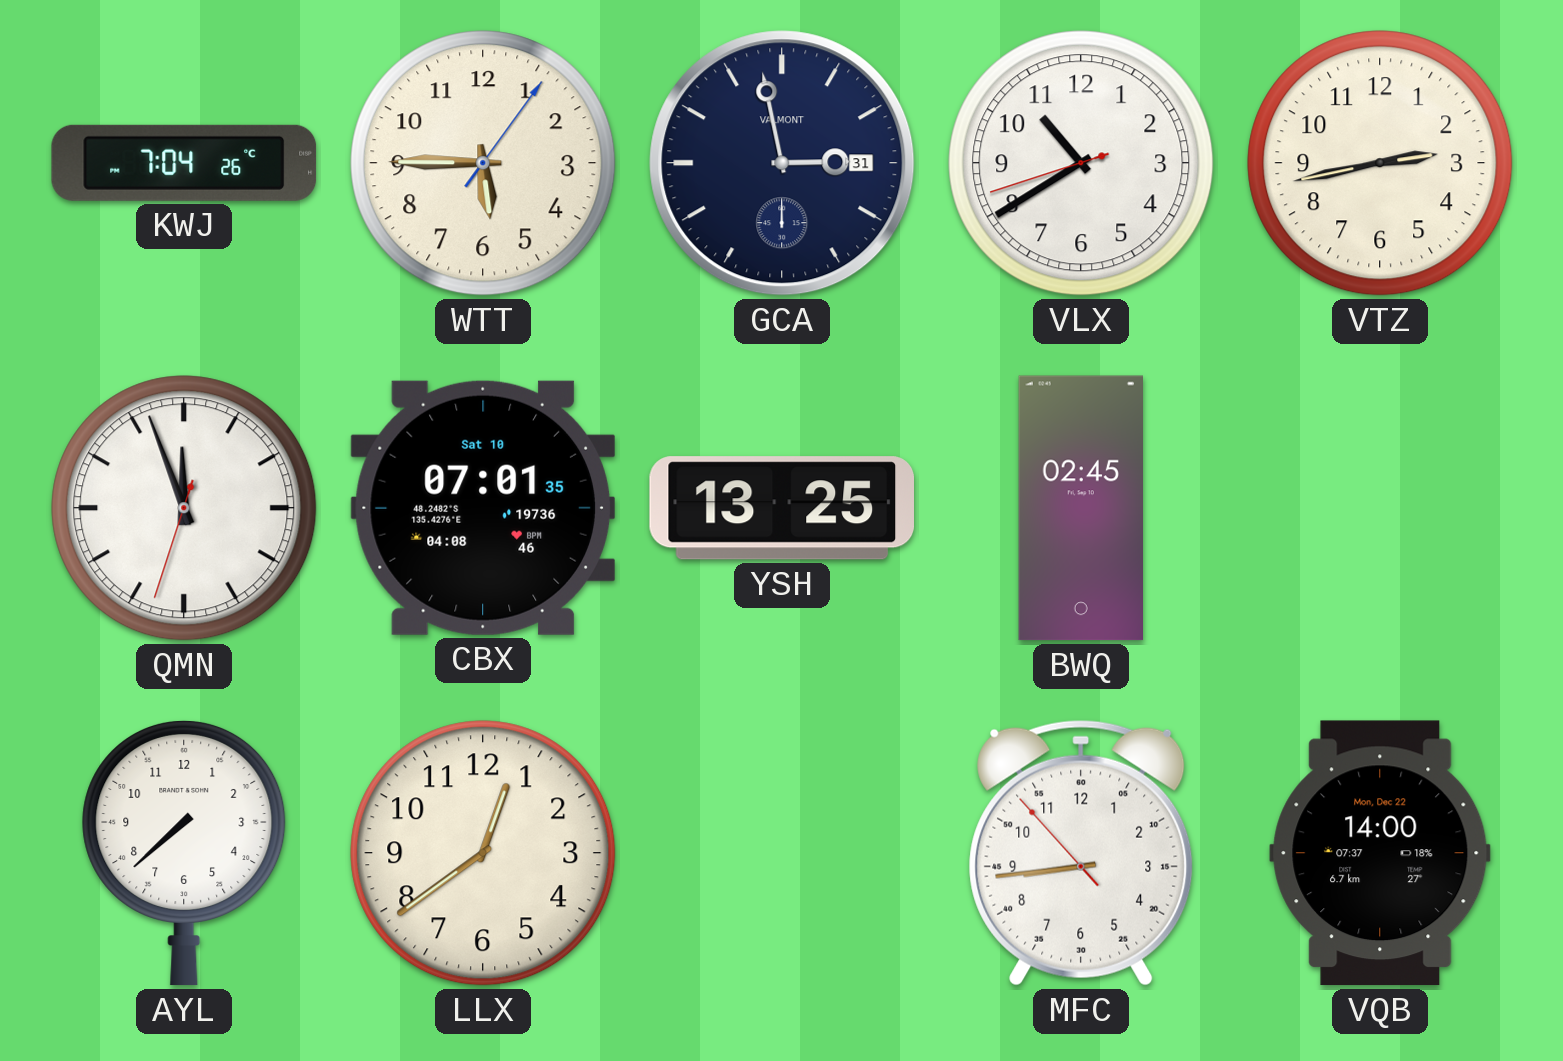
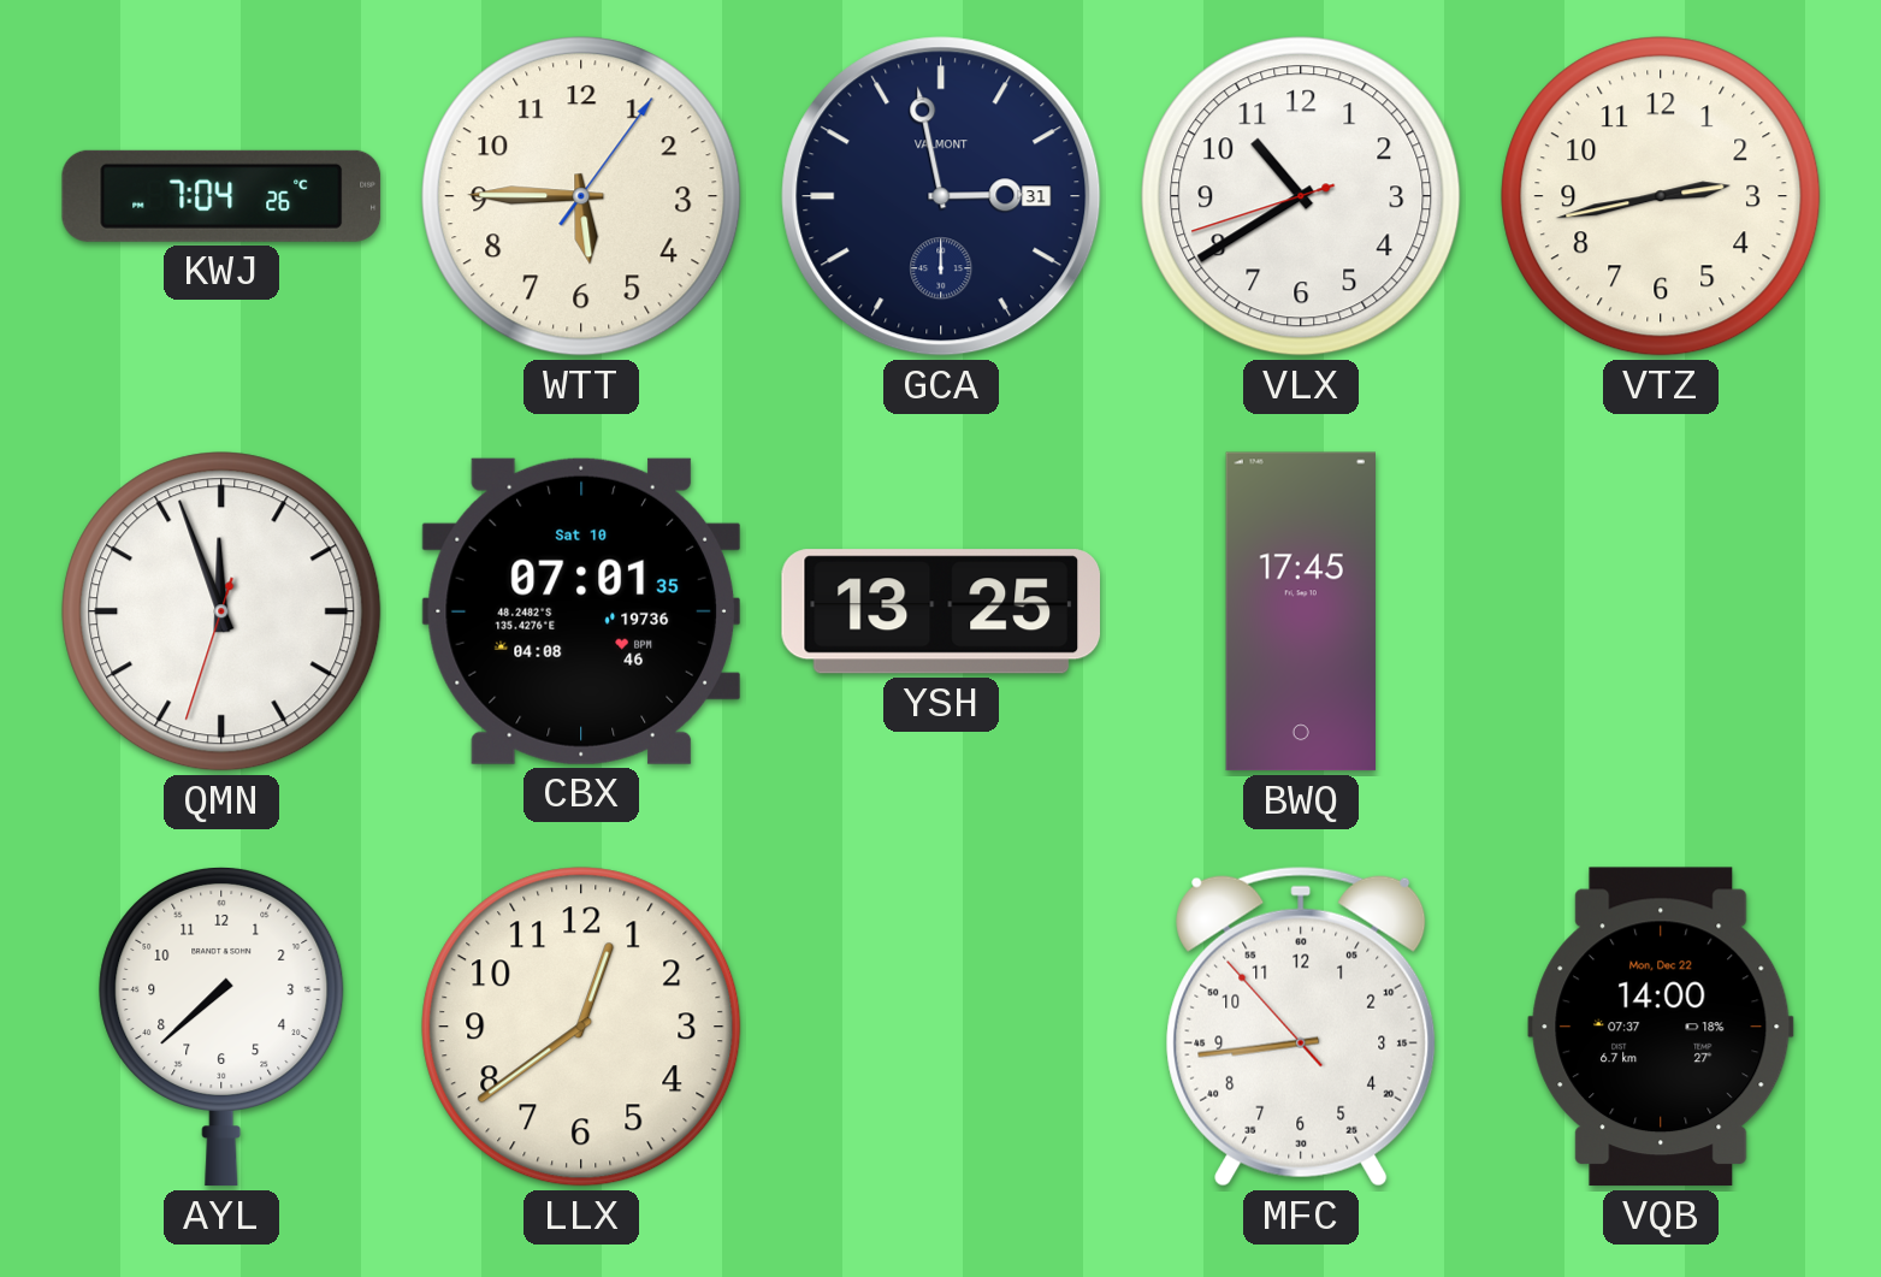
BWQ: 02:45 -> 17:45
